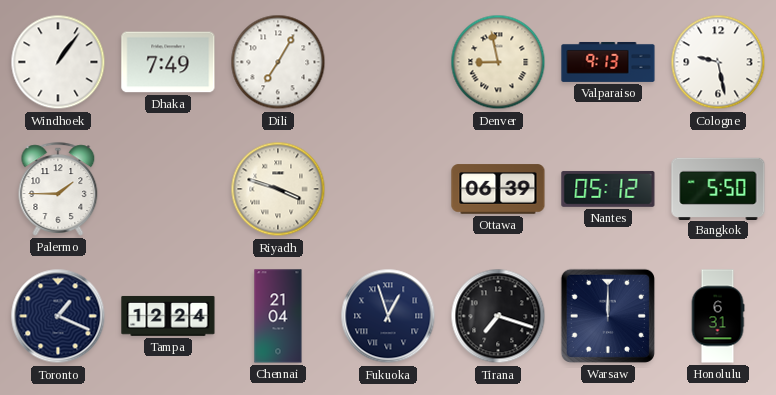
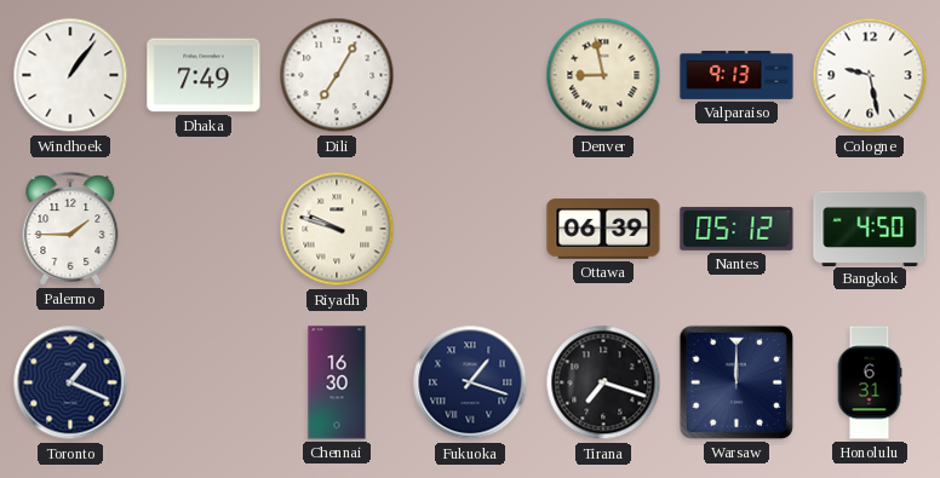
Riyadh: 3:48 -> 9:48
Bangkok: 5:50 -> 4:50
Tampa: 12:24 -> none
Chennai: 21:04 -> 16:30
Fukuoka: 12:57 -> 1:18
